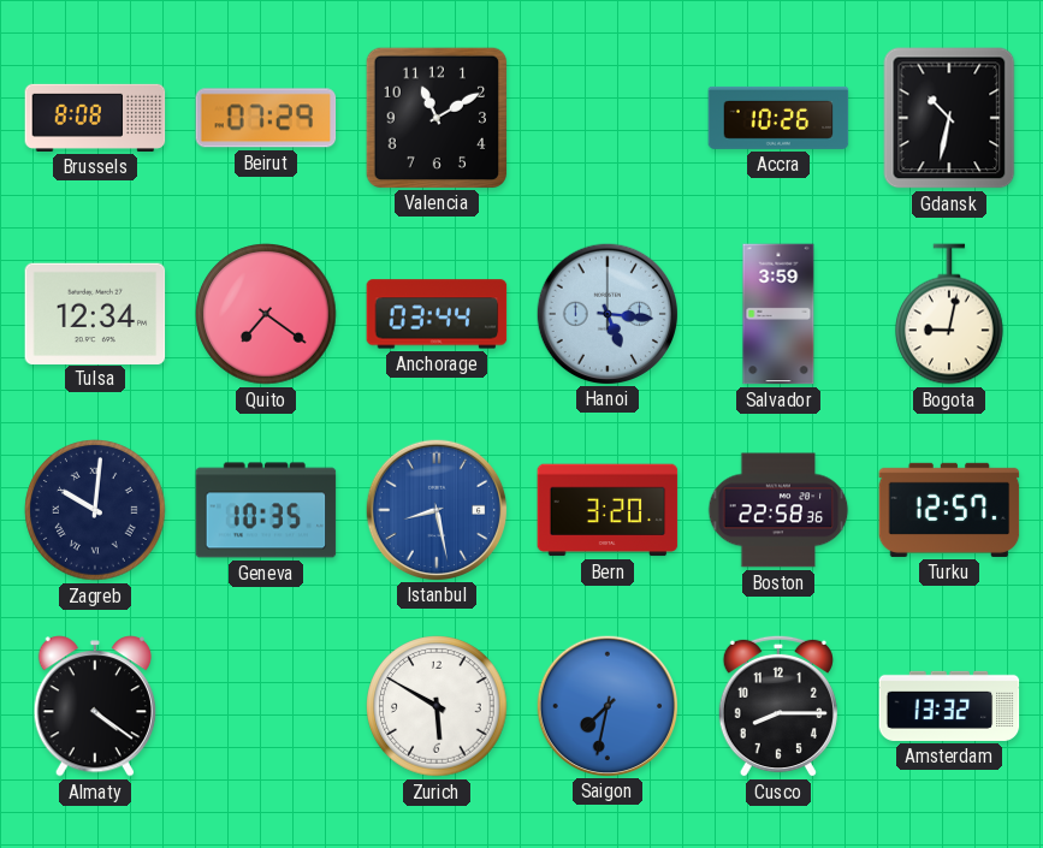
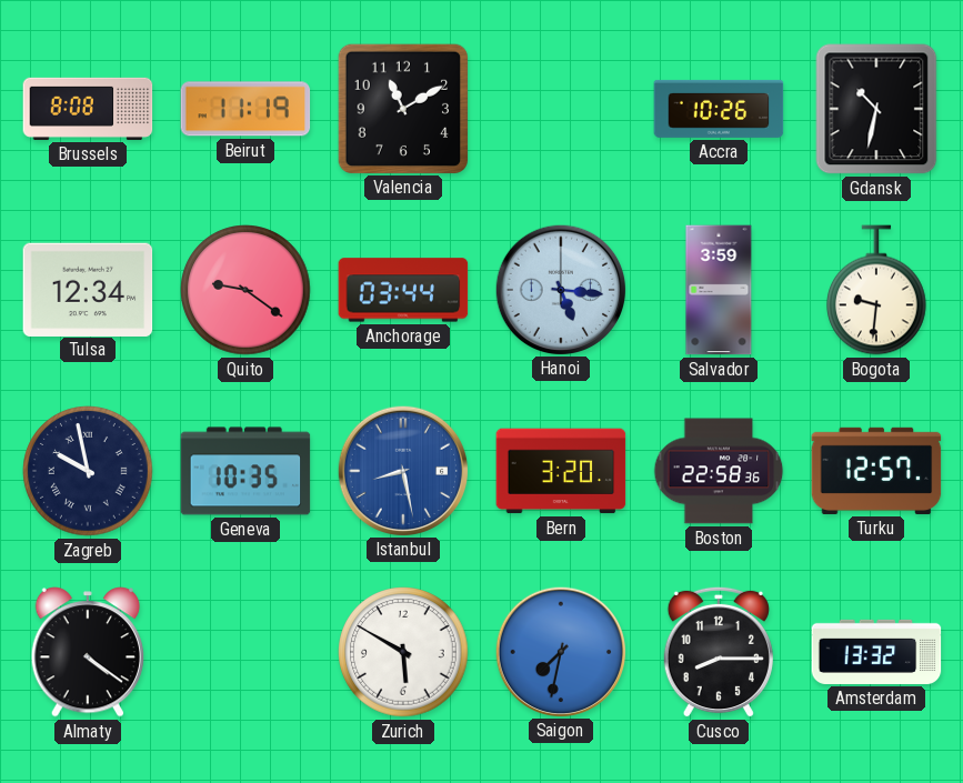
Beirut: 07:29 -> 11:19
Quito: 7:21 -> 9:21
Bogota: 9:02 -> 9:31
Zagreb: 10:01 -> 9:58
